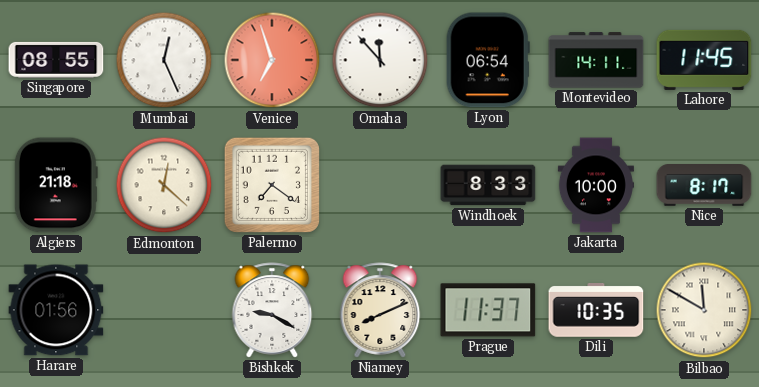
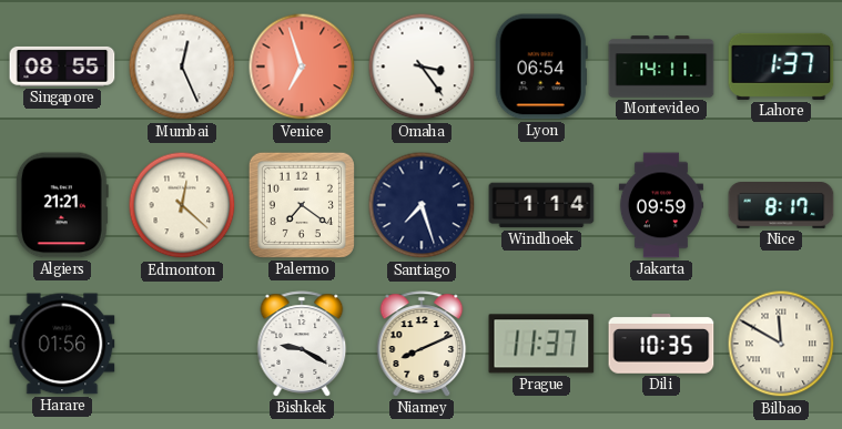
Omaha: 11:53 -> 3:24
Lahore: 11:45 -> 1:37
Algiers: 21:18 -> 21:21
Santiago: none -> 7:27
Windhoek: 8:33 -> 1:14
Jakarta: 10:00 -> 09:59
